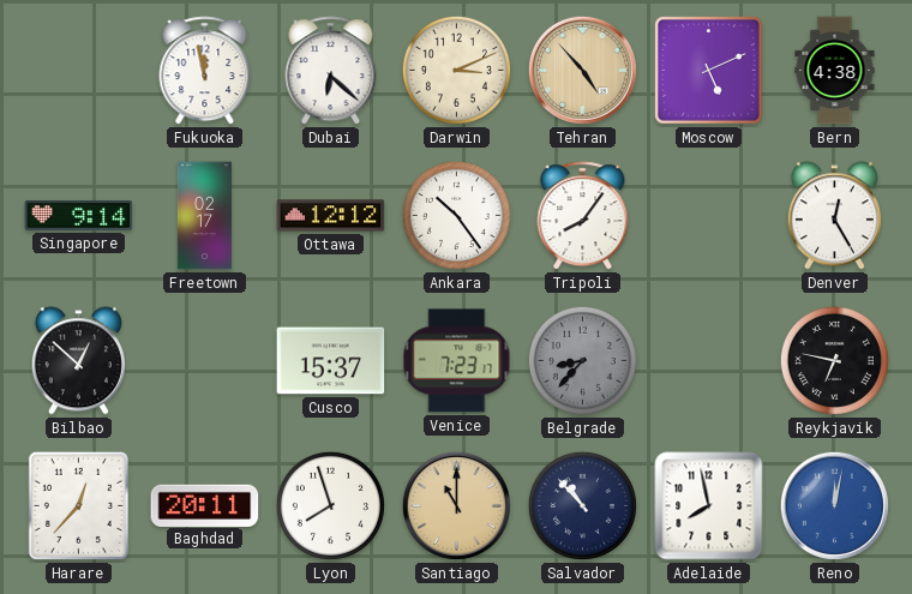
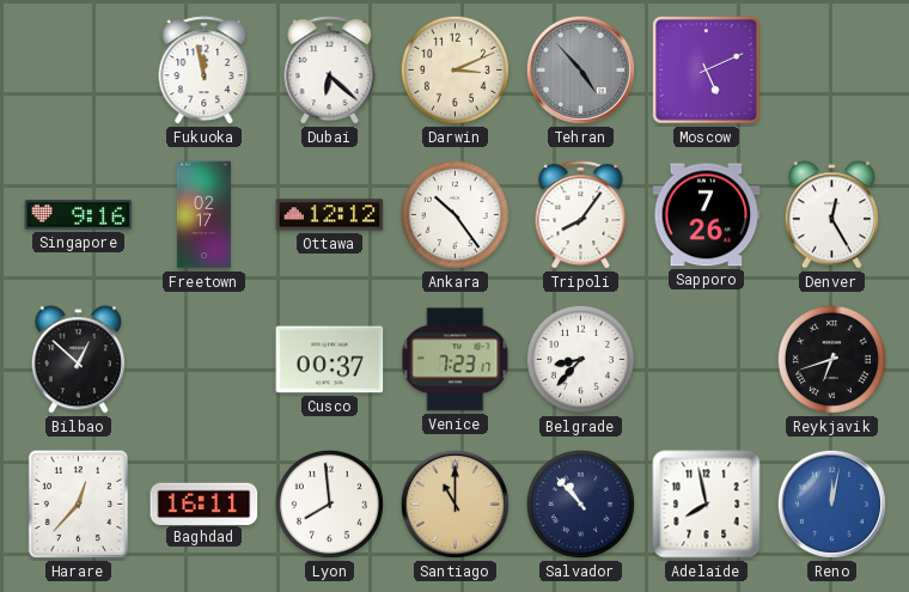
Tehran dial: champagne -> grey
Bern: 4:38 -> none
Singapore: 9:14 -> 9:16
Sapporo: none -> 7:26
Cusco: 15:37 -> 00:37
Belgrade dial: grey -> white
Reykjavik: 6:47 -> 6:42
Baghdad: 20:11 -> 16:11
Lyon: 7:57 -> 7:59
